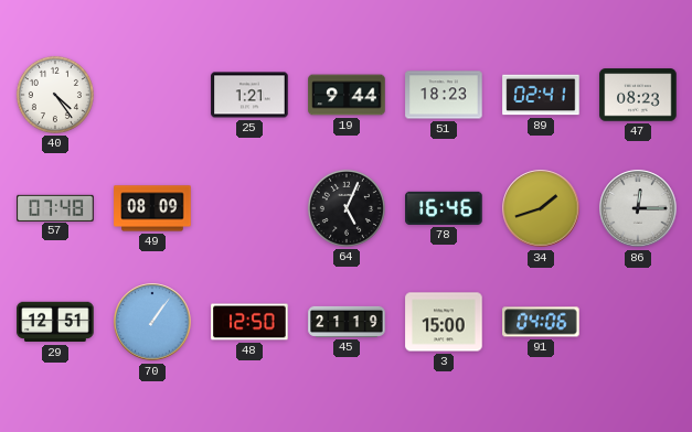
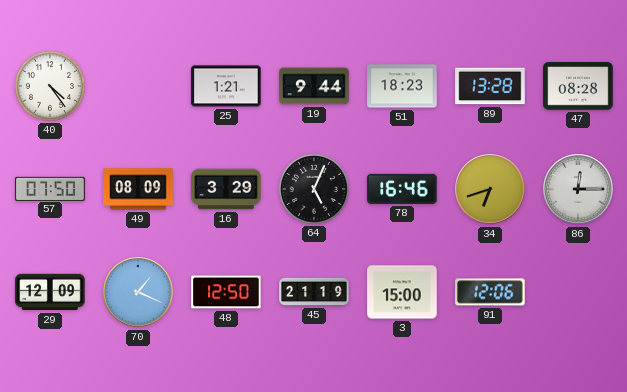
89: 02:41 -> 13:28
47: 08:23 -> 08:28
57: 07:48 -> 07:50
16: none -> 3:29
34: 1:42 -> 6:42
29: 12:51 -> 12:09
70: 1:06 -> 1:19
91: 04:06 -> 12:06
